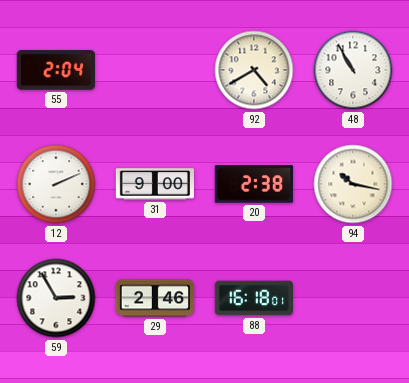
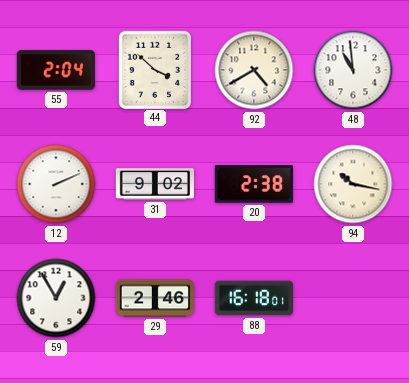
44: none -> 3:52
48: 10:55 -> 10:59
31: 9:00 -> 9:02
59: 2:55 -> 12:55
